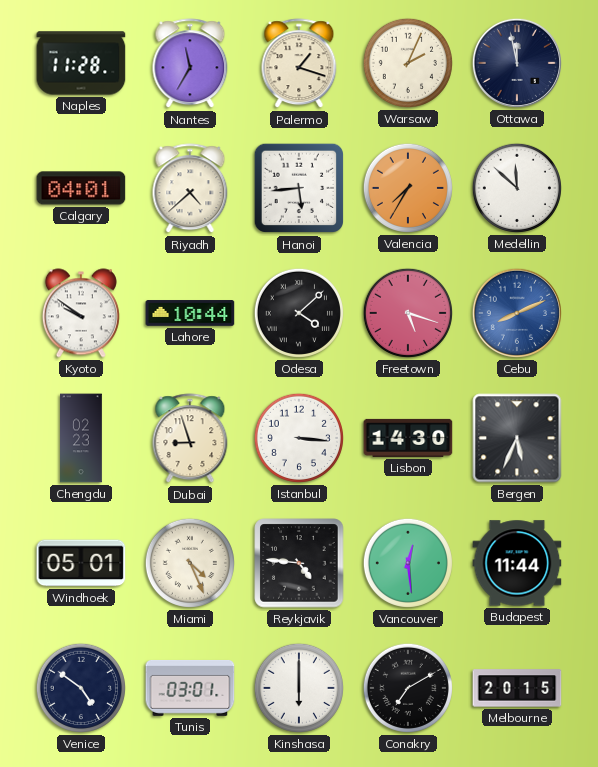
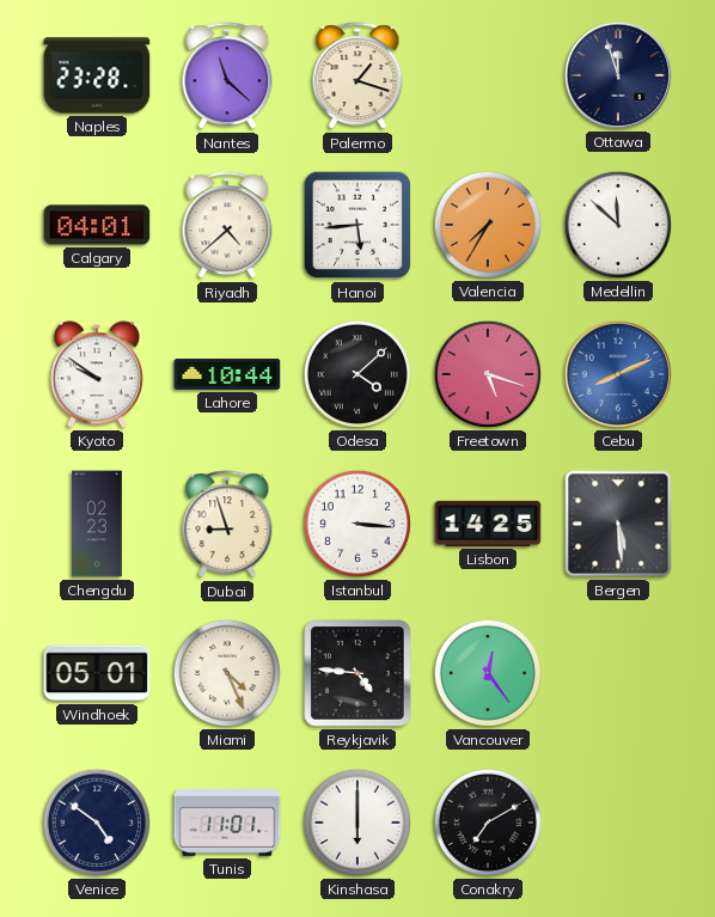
Naples: 11:28 -> 23:28
Nantes: 11:35 -> 11:22
Warsaw: 2:04 -> none
Ottawa: 11:58 -> 11:57
Lisbon: 14:30 -> 14:25
Bergen: 5:34 -> 5:29
Vancouver: 12:29 -> 12:24
Budapest: 11:44 -> none
Tunis: 03:01 -> 11:01
Melbourne: 20:15 -> none
